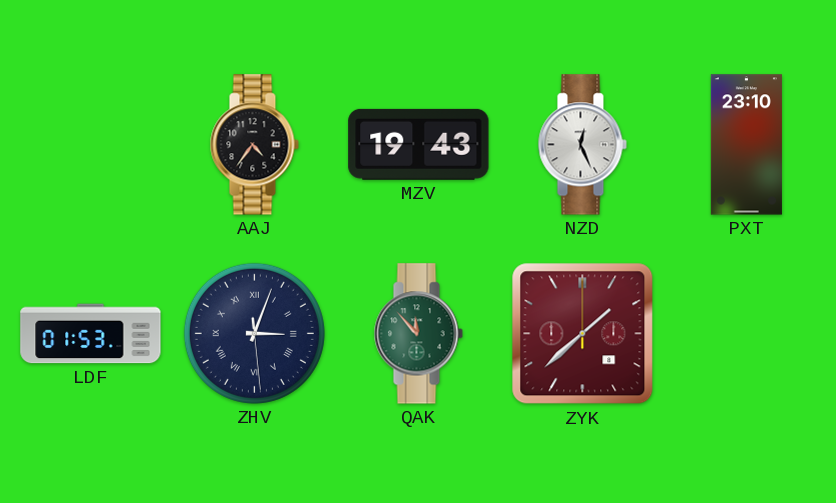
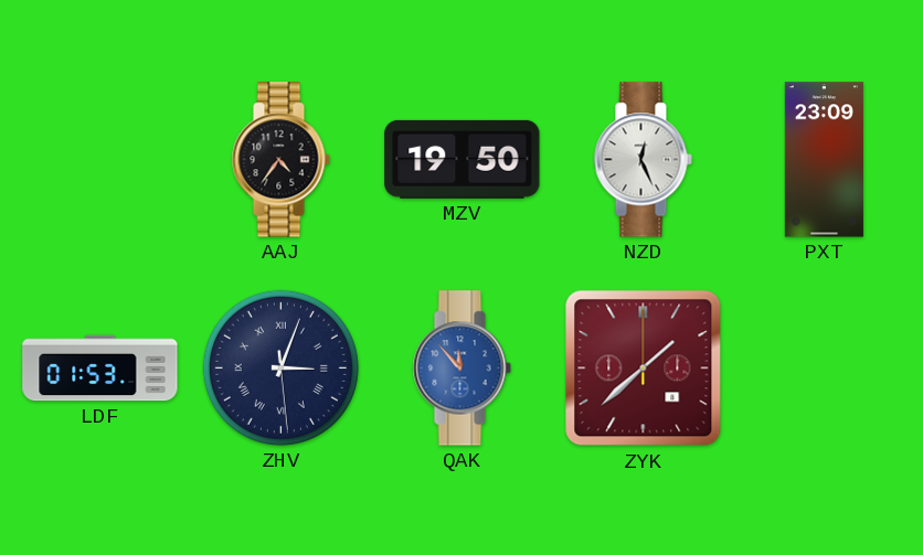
MZV: 19:43 -> 19:50
PXT: 23:10 -> 23:09
QAK dial: green -> blue
